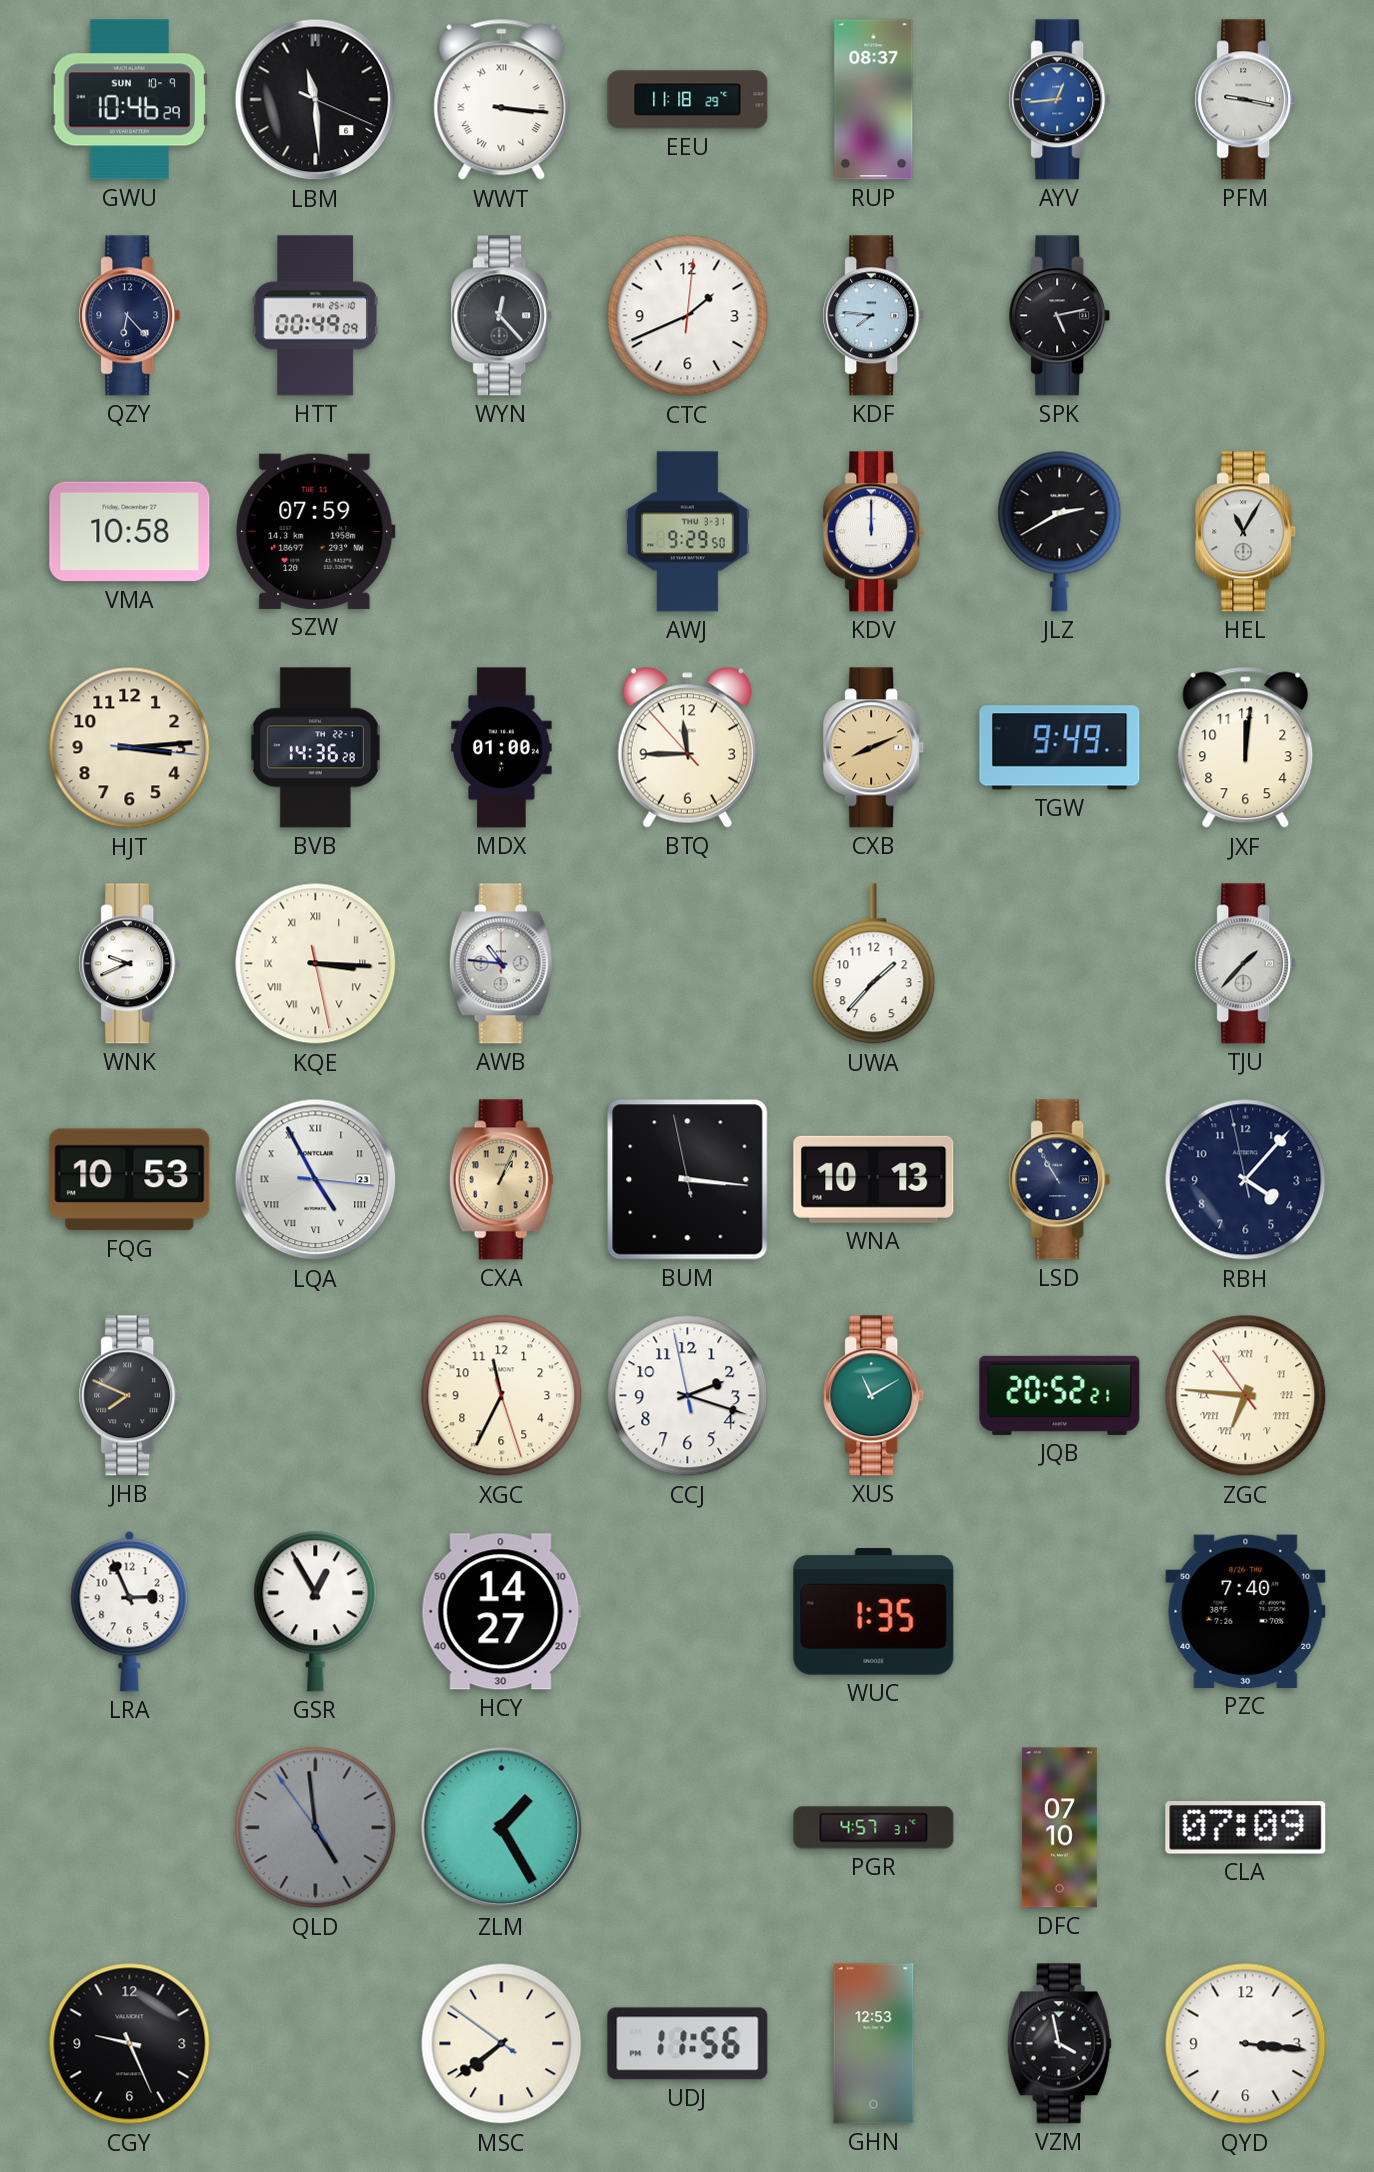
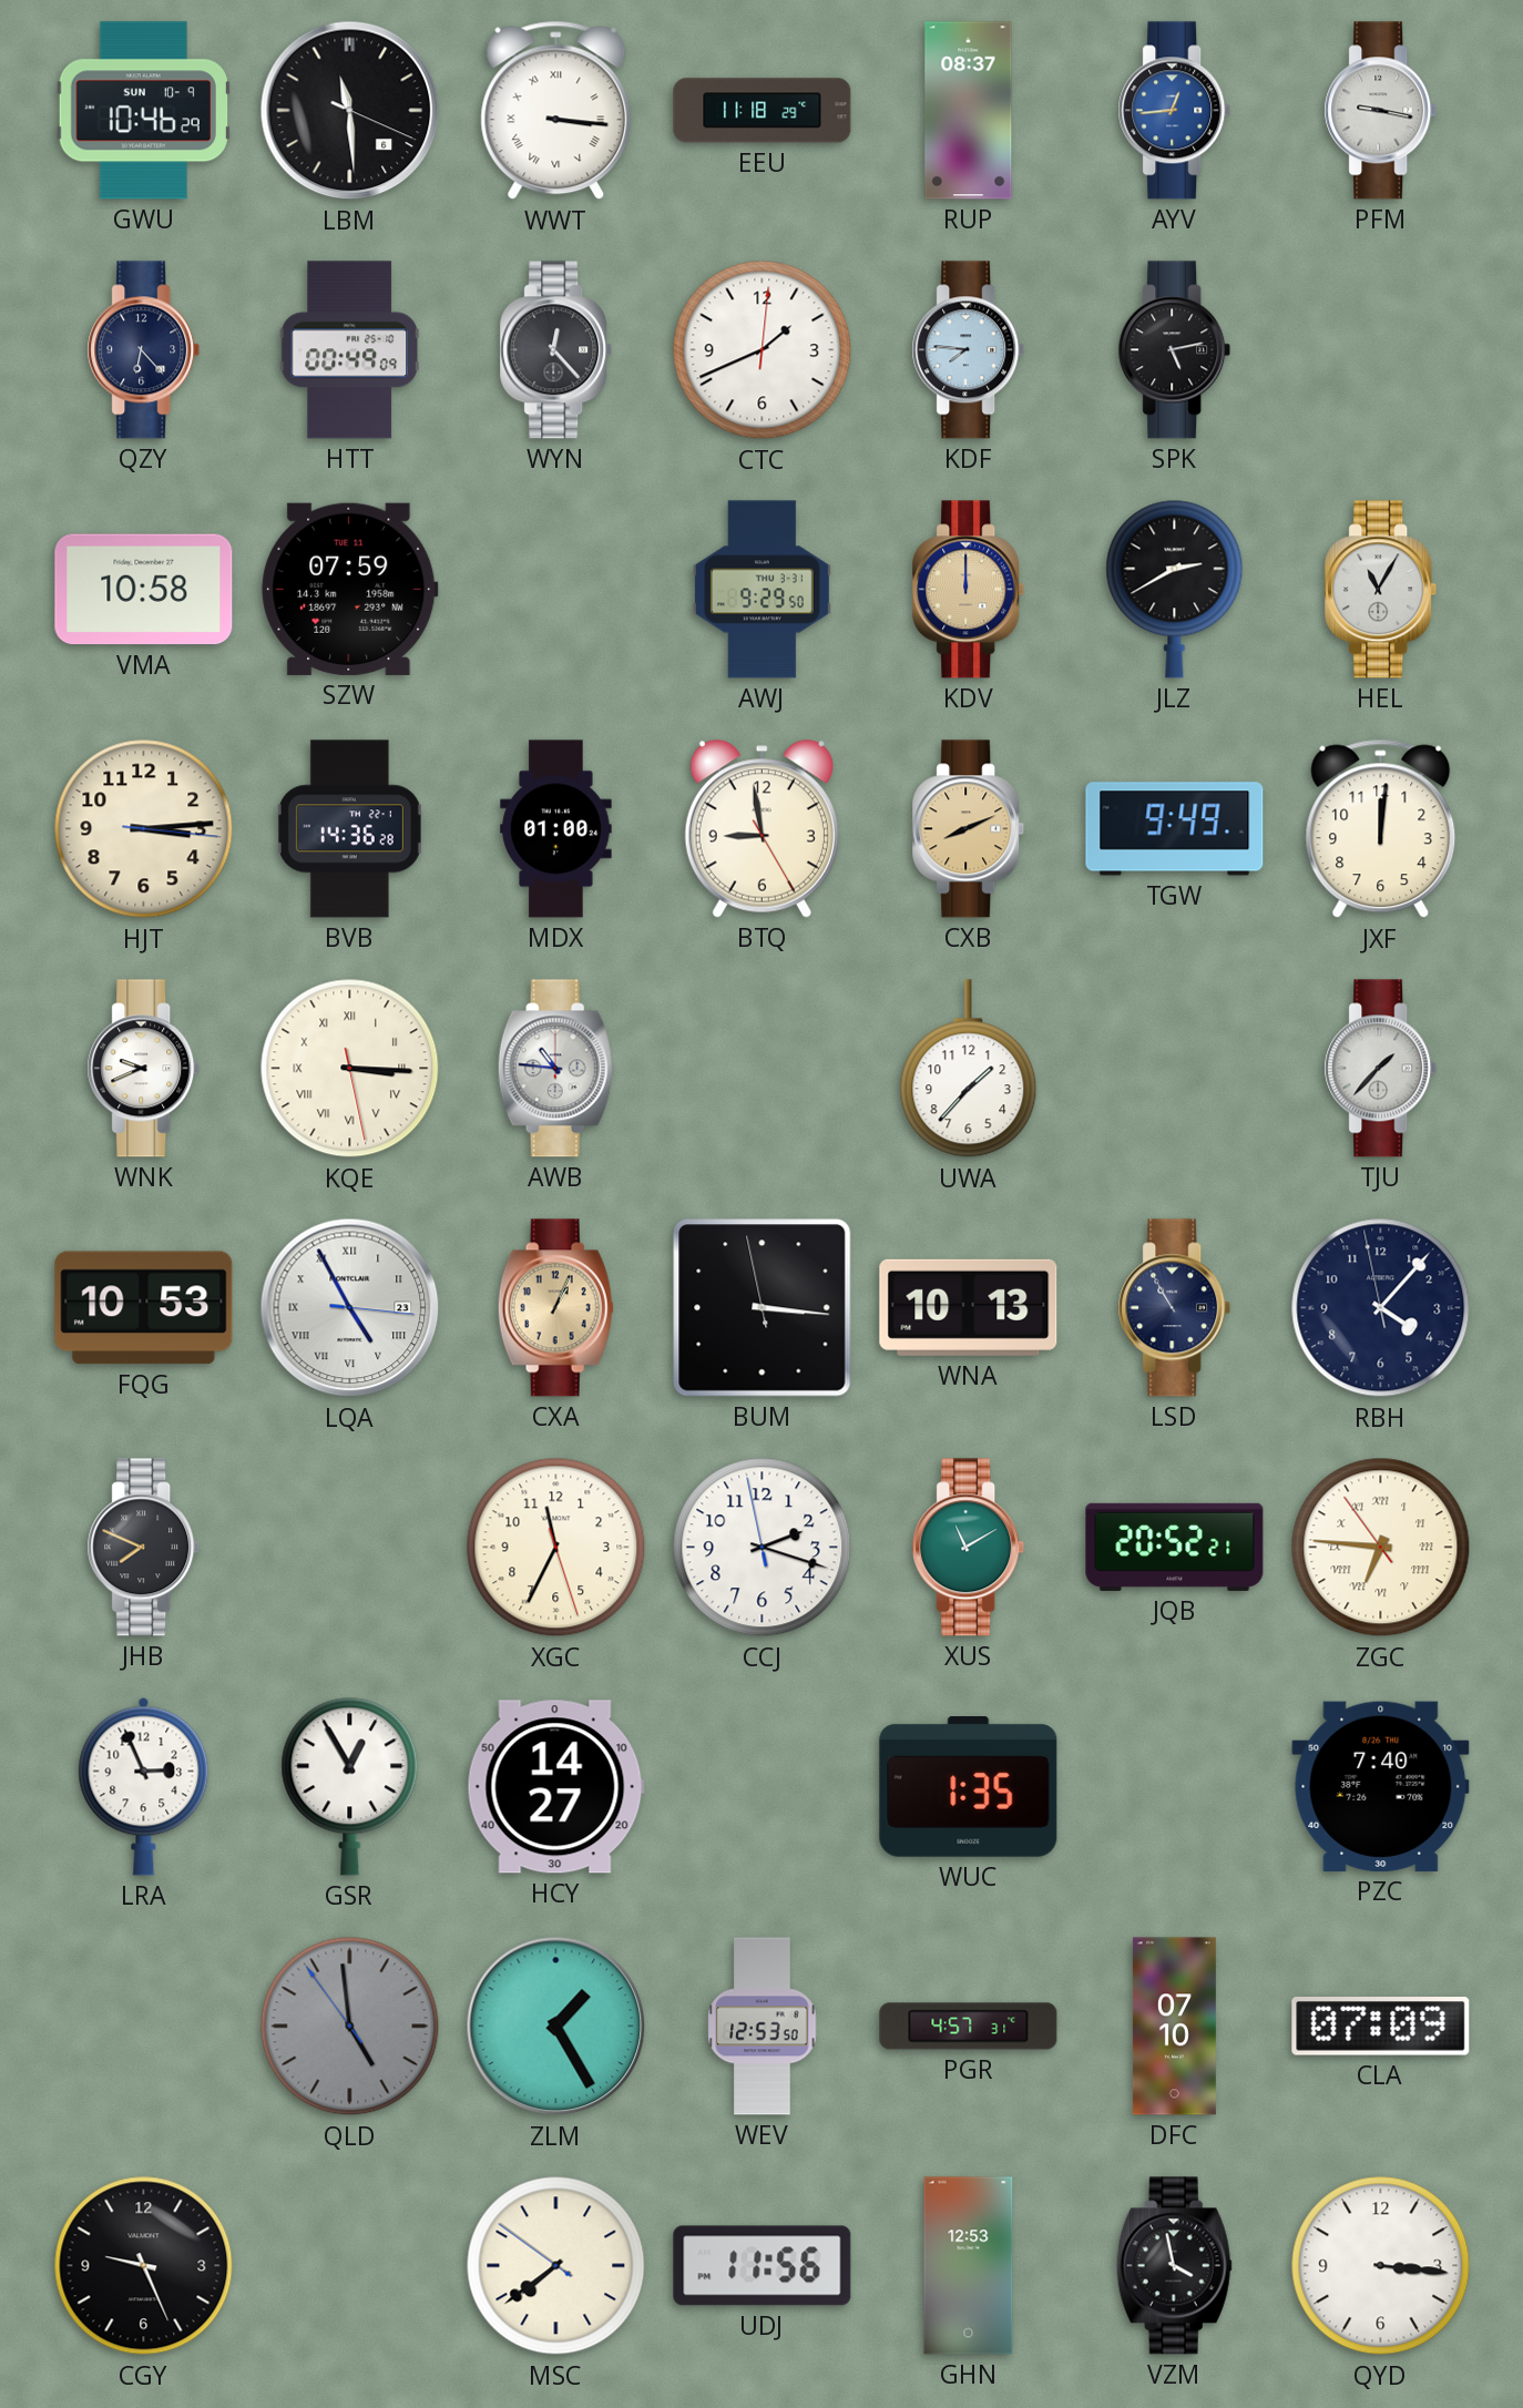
KDV dial: white -> champagne
BTQ: 11:44 -> 8:58
WEV: none -> 12:53
